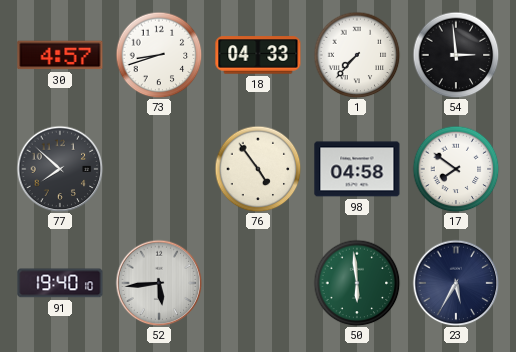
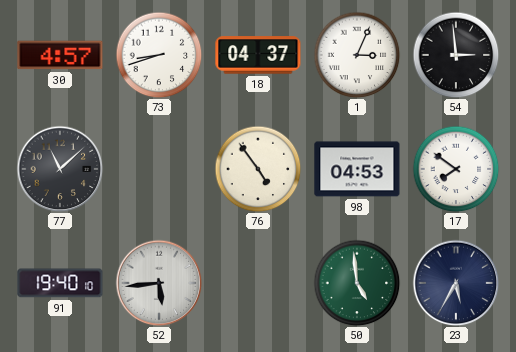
18: 04:33 -> 04:37
1: 7:37 -> 3:04
77: 7:52 -> 11:08
98: 04:58 -> 04:53
50: 5:59 -> 4:59
